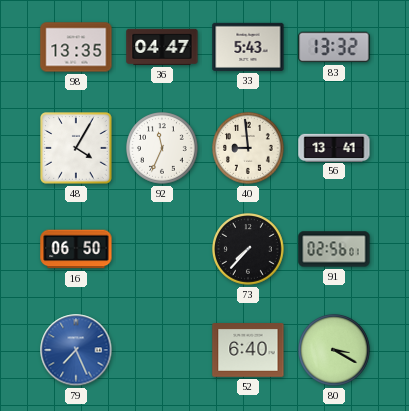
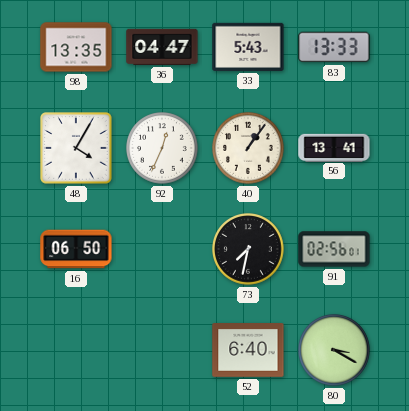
83: 13:32 -> 13:33
92: 11:34 -> 12:34
40: 8:59 -> 1:06
73: 7:37 -> 7:32
79: 7:26 -> none
